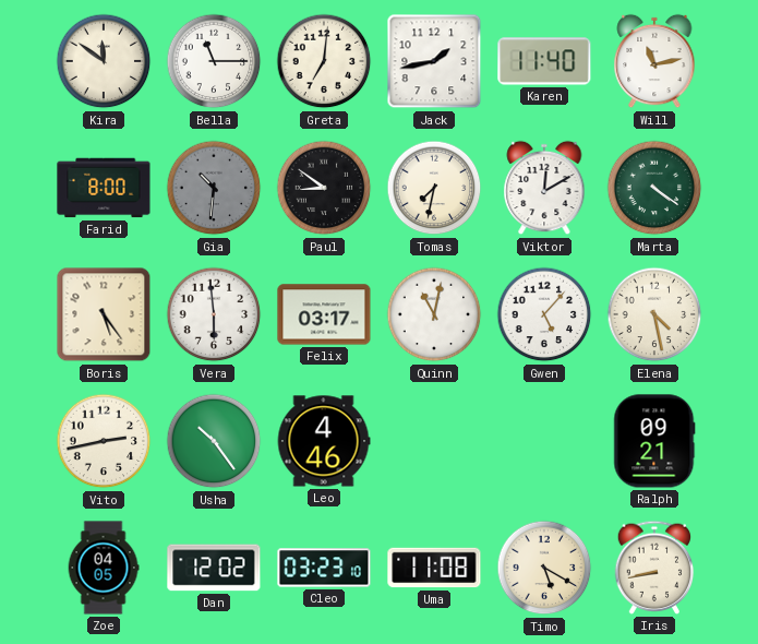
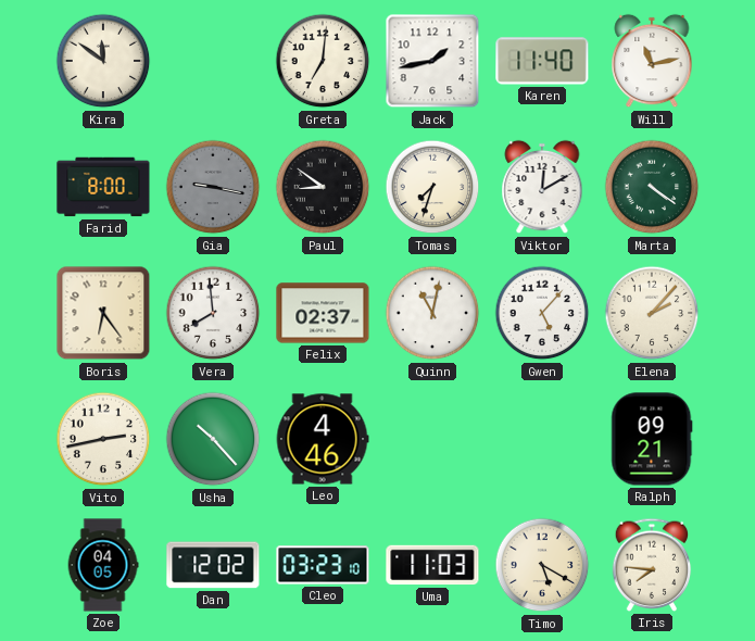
Bella: 11:15 -> none
Gia: 10:31 -> 9:17
Tomas: 7:32 -> 7:33
Boris: 5:24 -> 6:24
Vera: 5:59 -> 7:59
Felix: 03:17 -> 02:37
Elena: 4:28 -> 2:07
Usha: 10:24 -> 10:23
Uma: 11:08 -> 11:03
Iris: 8:43 -> 7:46
